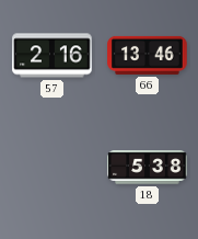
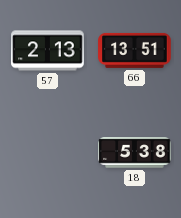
57: 2:16 -> 2:13
66: 13:46 -> 13:51
